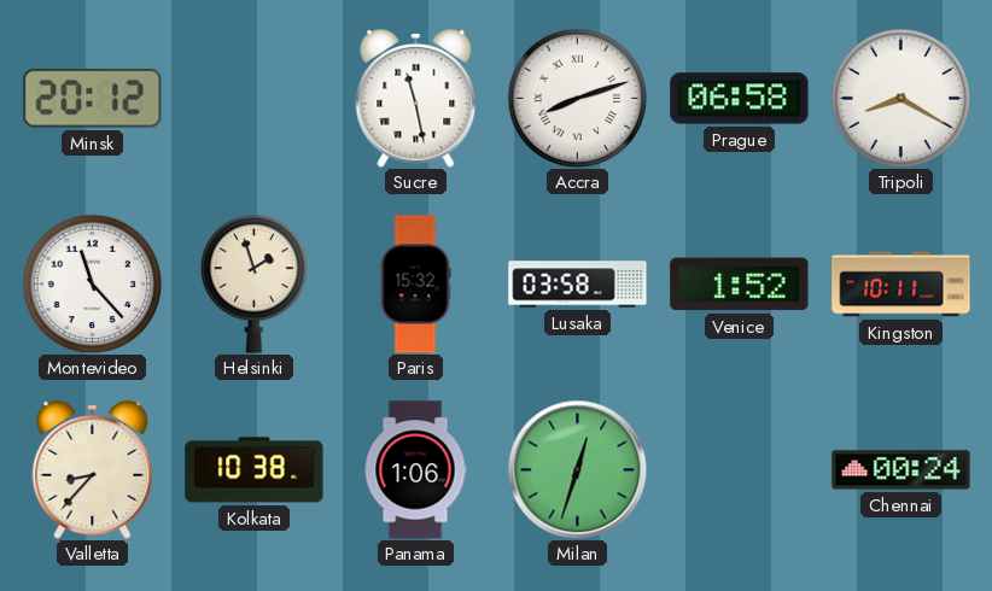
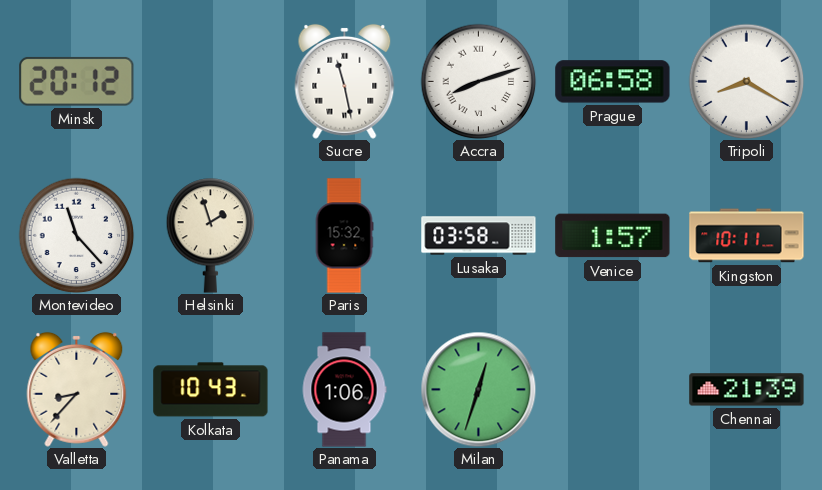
Venice: 1:52 -> 1:57
Kolkata: 10:38 -> 10:43
Chennai: 00:24 -> 21:39
